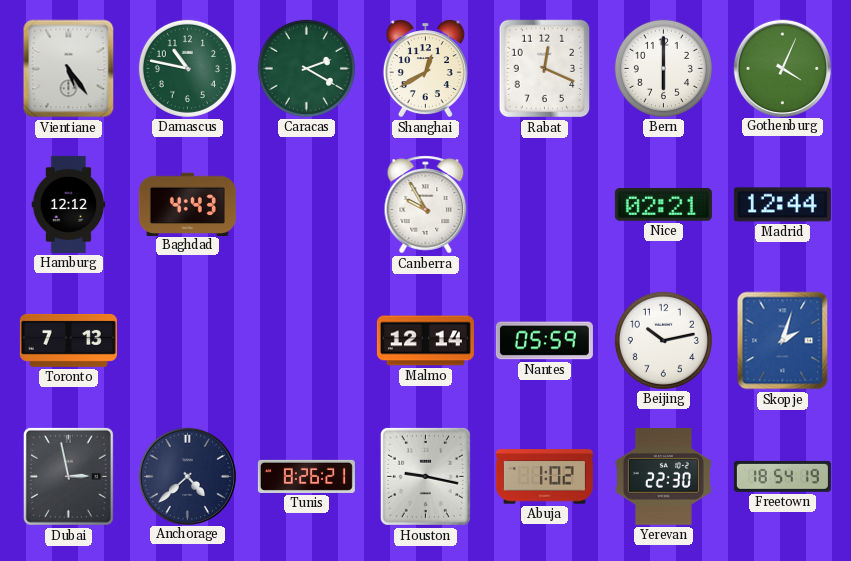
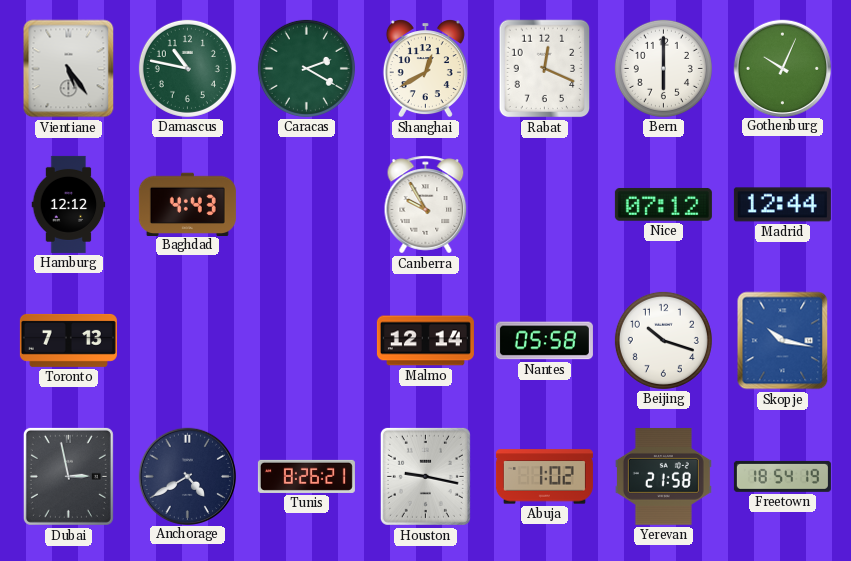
Gothenburg: 4:04 -> 10:04
Nice: 02:21 -> 07:12
Nantes: 05:59 -> 05:58
Beijing: 10:13 -> 10:18
Skopje: 2:03 -> 10:17
Anchorage: 4:38 -> 4:40
Yerevan: 22:30 -> 21:58
